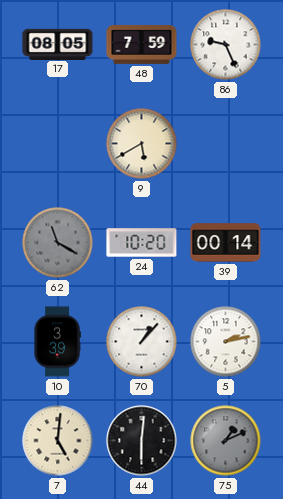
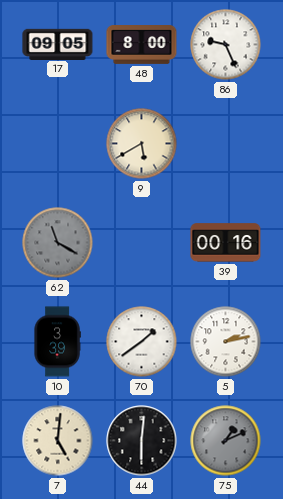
17: 08:05 -> 09:05
48: 7:59 -> 8:00
24: 10:20 -> none
39: 00:14 -> 00:16
70: 1:07 -> 1:39
